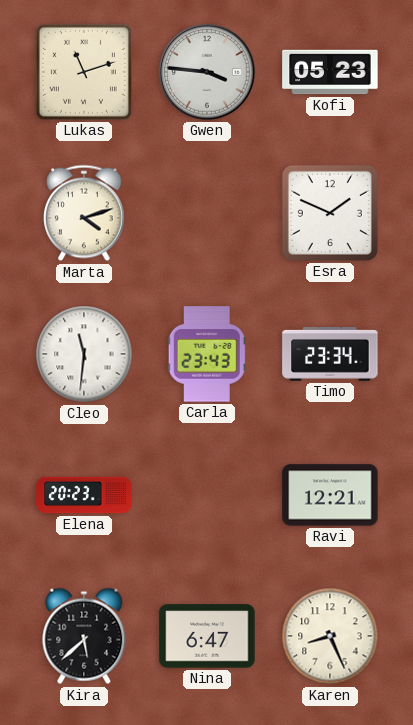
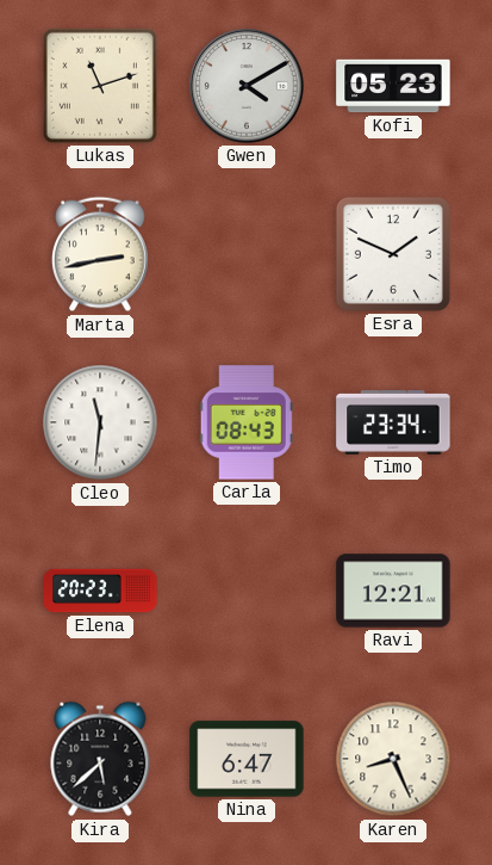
Gwen: 3:46 -> 4:10
Marta: 4:12 -> 2:43
Carla: 23:43 -> 08:43
